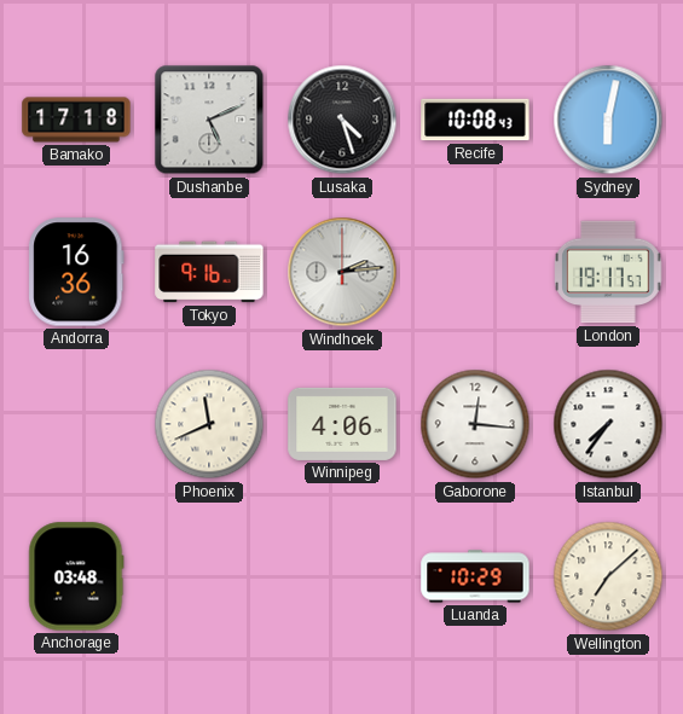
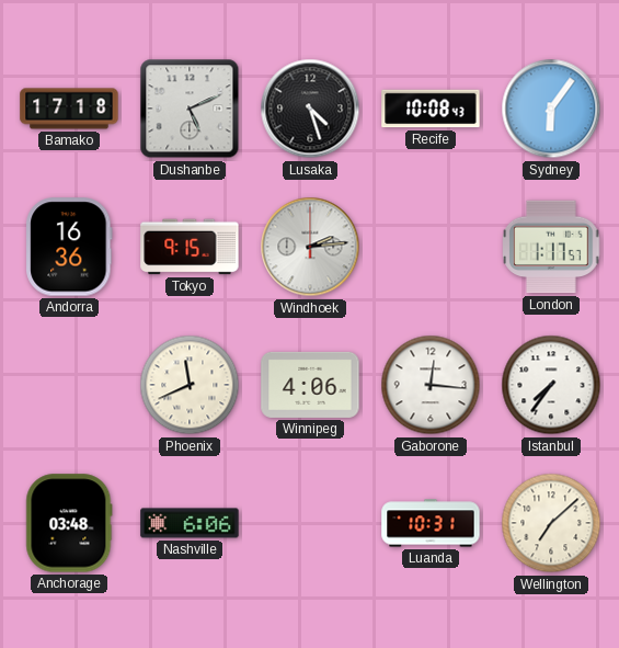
Sydney: 6:02 -> 6:06
Tokyo: 9:16 -> 9:15
London: 19:17 -> 1:17
Nashville: none -> 6:06
Luanda: 10:29 -> 10:31
